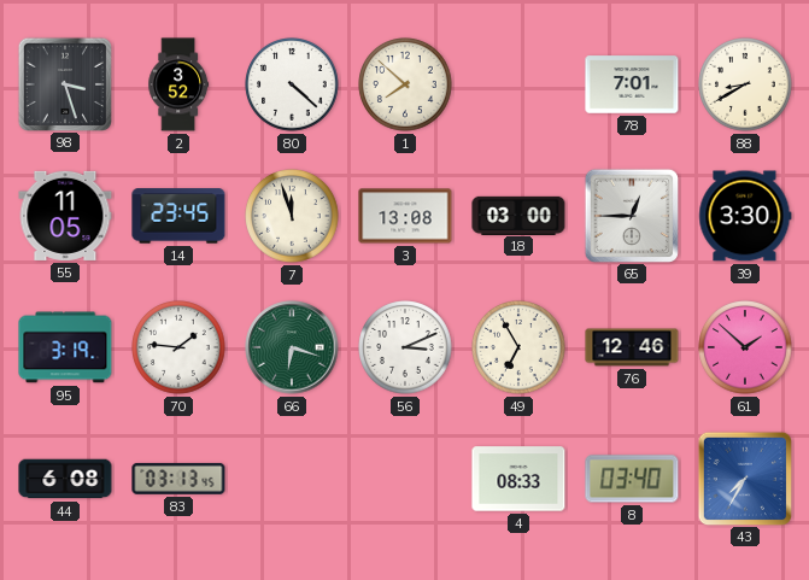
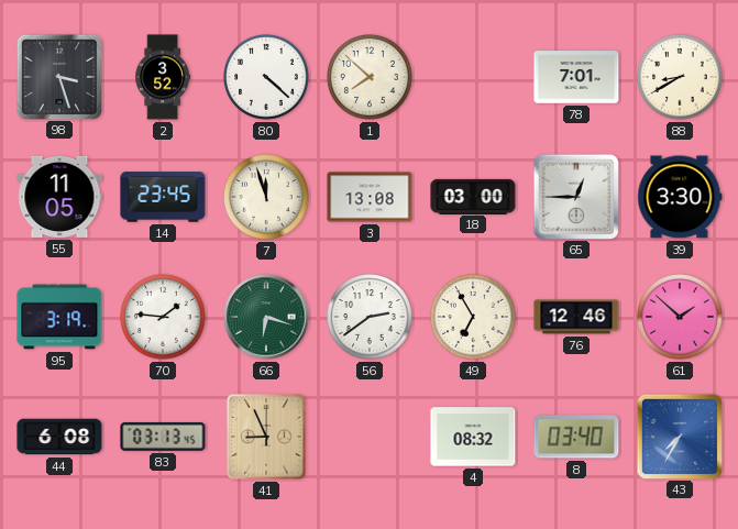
56: 3:11 -> 2:39
41: none -> 8:56
4: 08:33 -> 08:32
